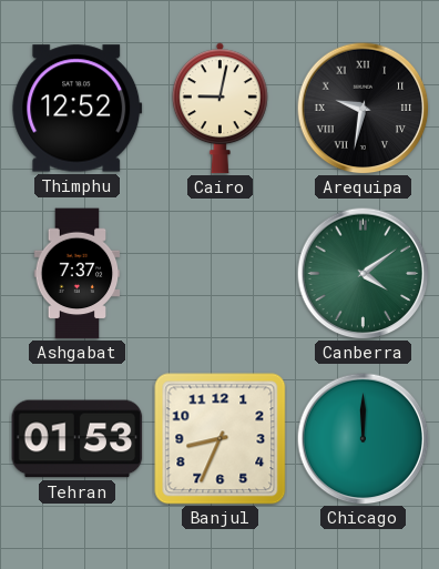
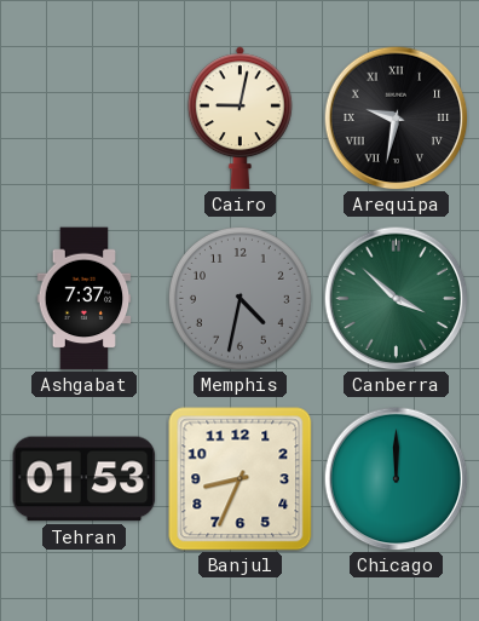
Thimphu: 12:52 -> none
Memphis: none -> 4:32
Canberra: 4:09 -> 3:52
